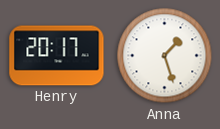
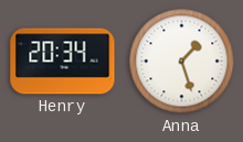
Henry: 20:17 -> 20:34
